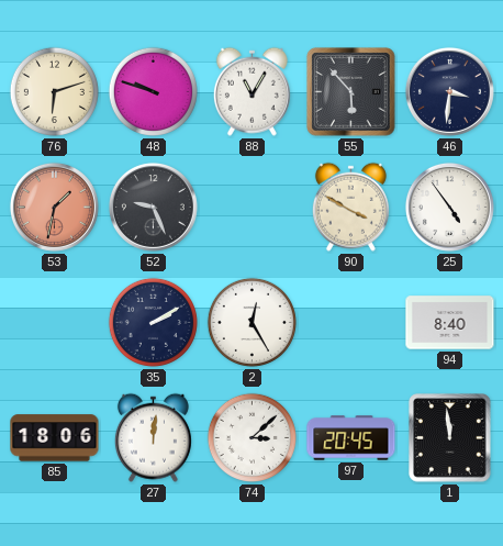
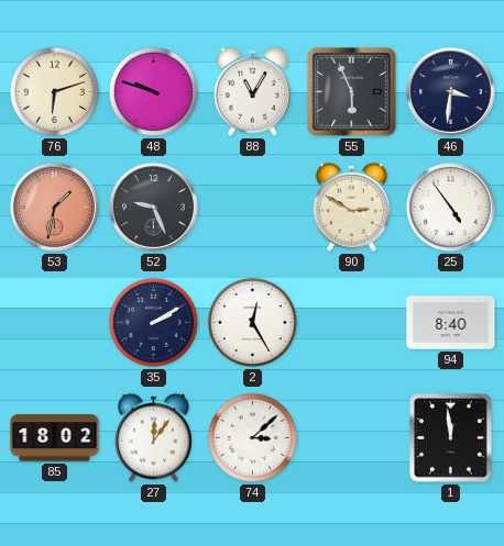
55: 5:53 -> 5:56
90: 3:50 -> 2:50
85: 18:06 -> 18:02
27: 12:01 -> 12:06
97: 20:45 -> none
